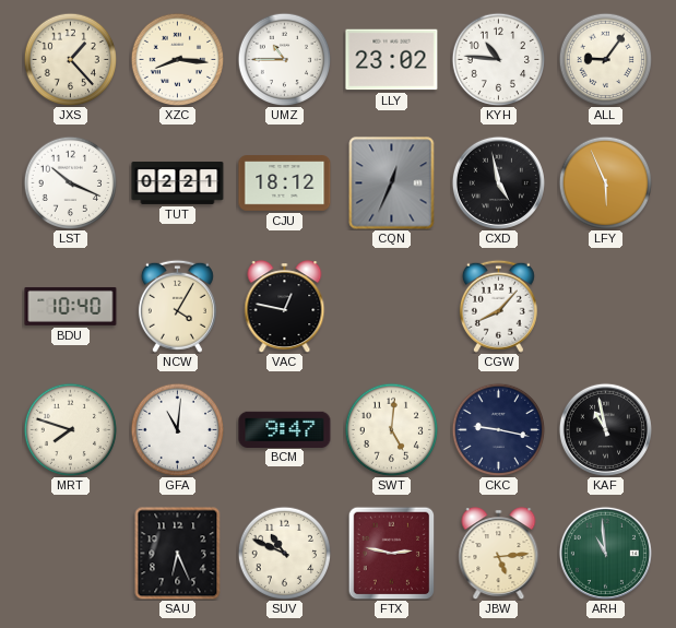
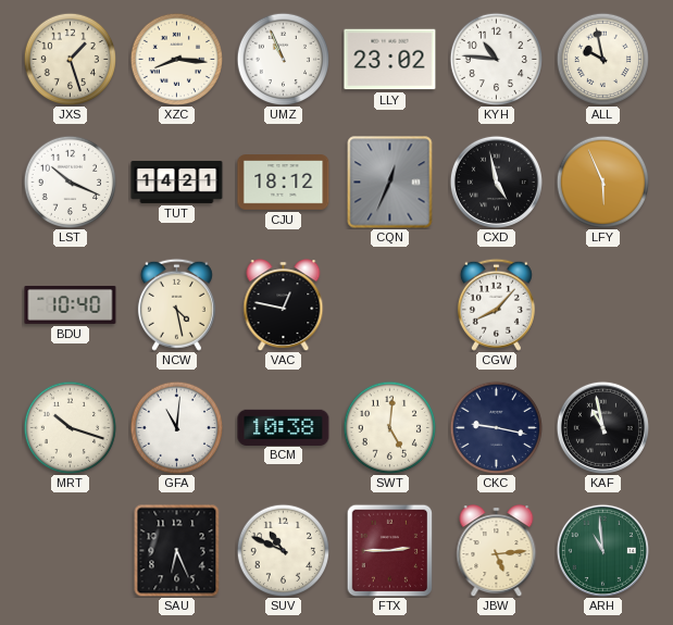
JXS: 1:23 -> 1:27
UMZ: 10:45 -> 10:56
ALL: 9:06 -> 9:58
TUT: 02:21 -> 14:21
NCW: 4:05 -> 4:28
MRT: 7:48 -> 10:18
BCM: 9:47 -> 10:38
FTX: 2:47 -> 2:45
